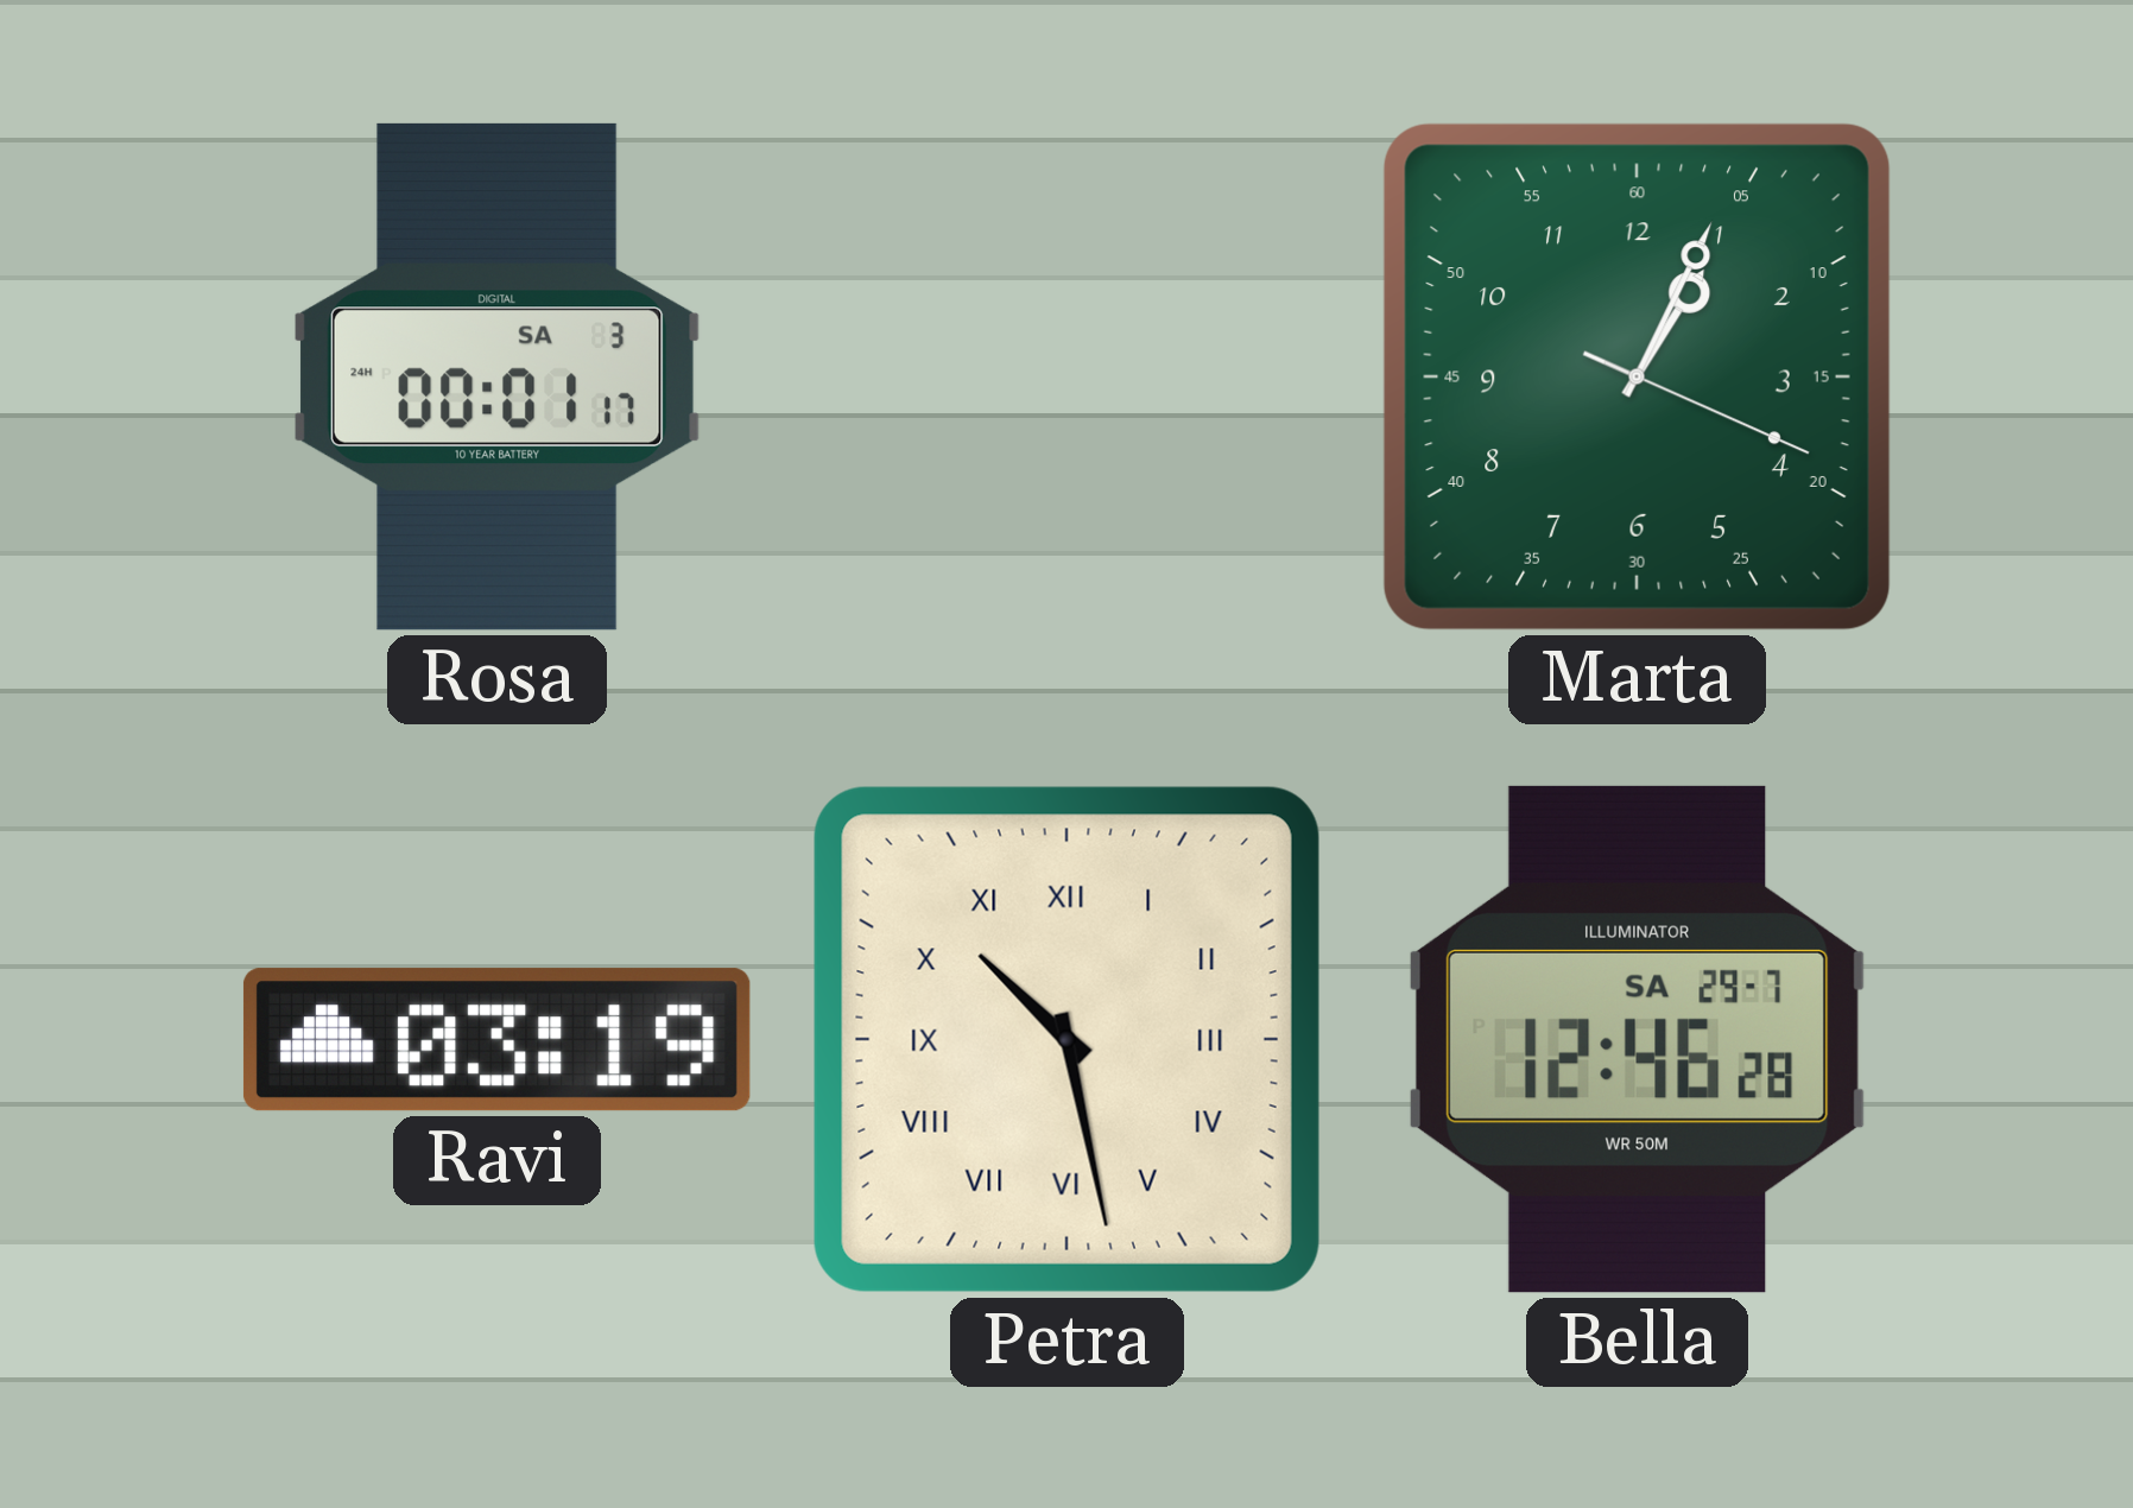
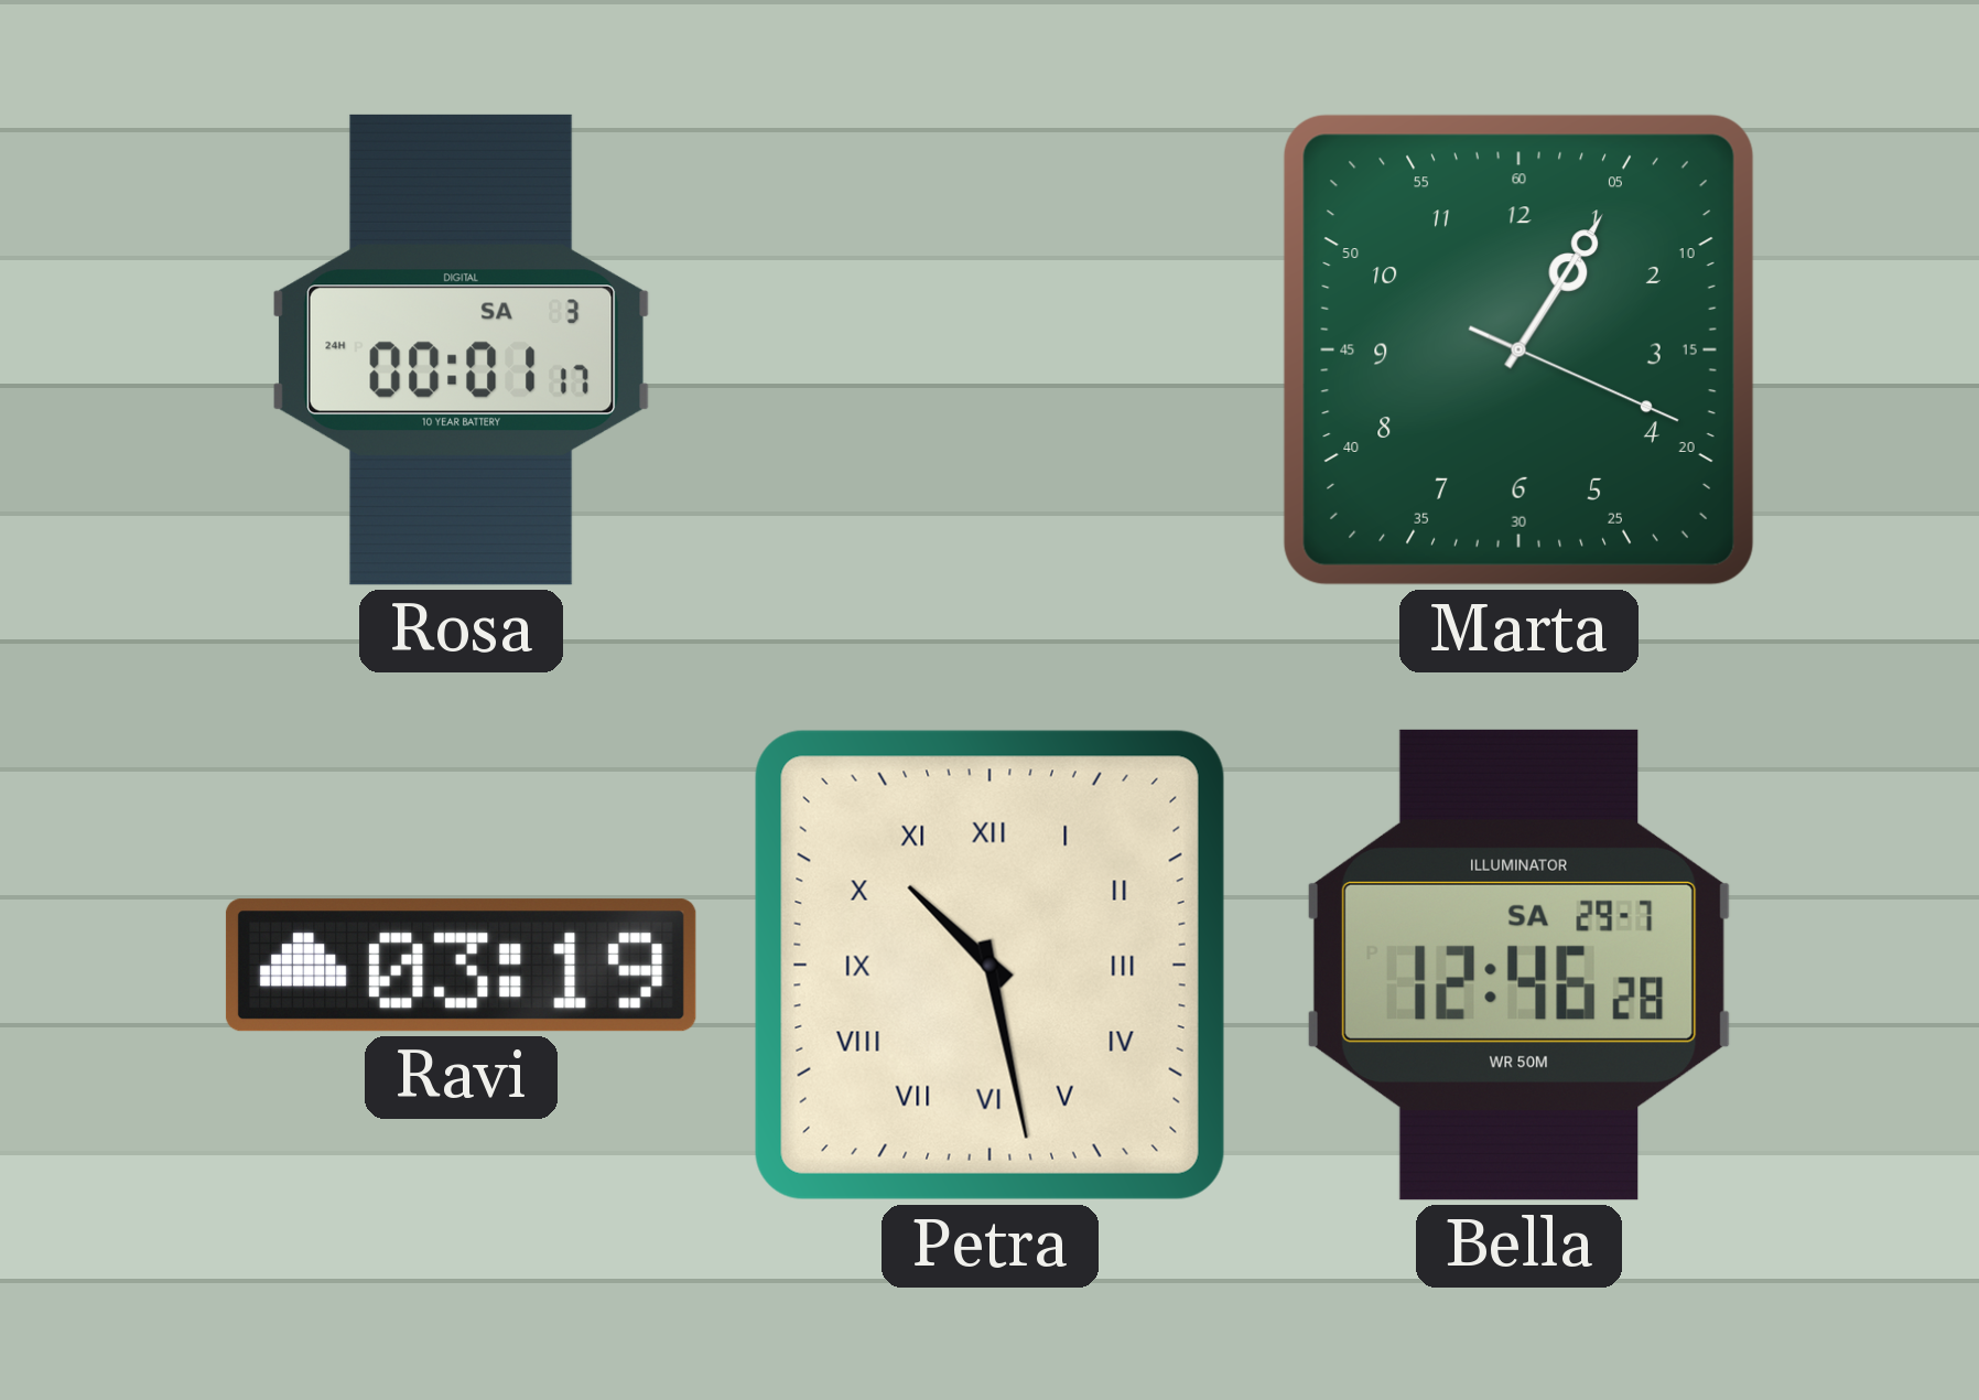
Marta: 1:04 -> 1:05
